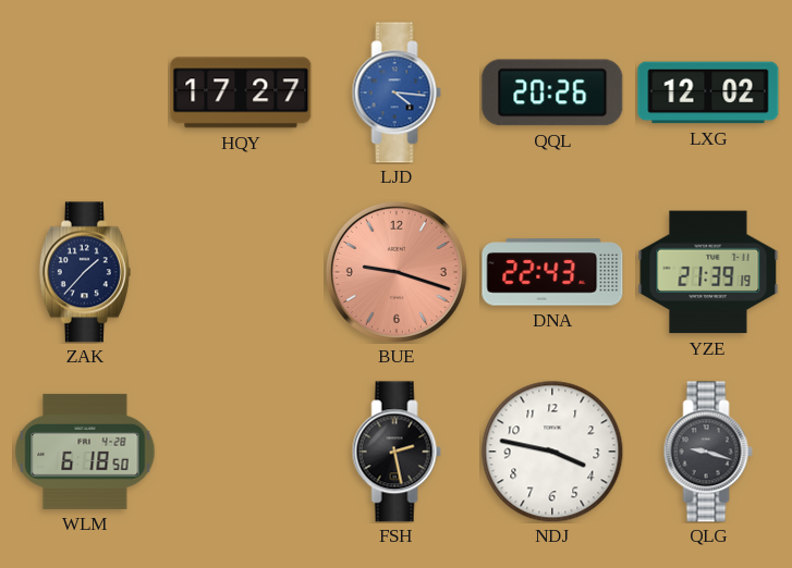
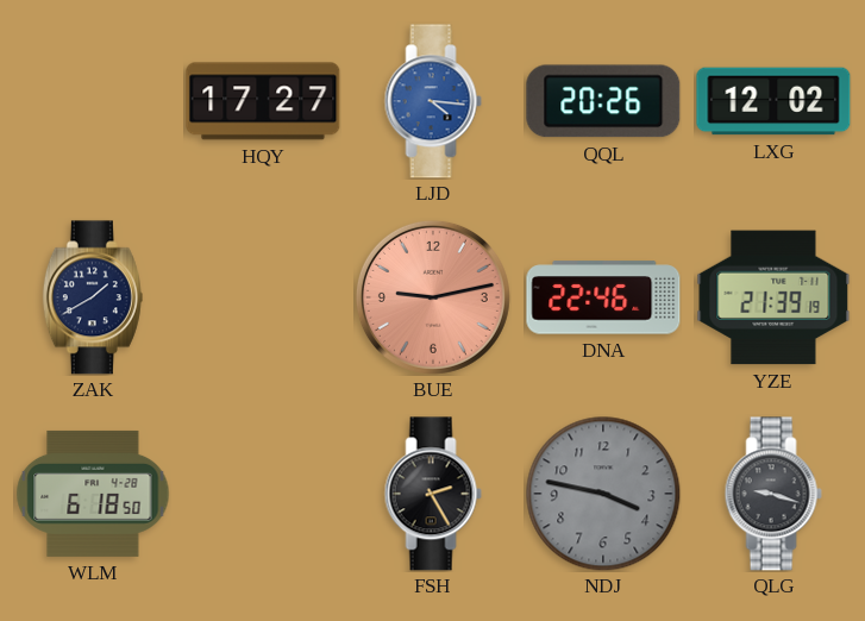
ZAK: 1:37 -> 1:40
BUE: 9:18 -> 9:13
DNA: 22:43 -> 22:46
FSH: 2:28 -> 2:25
NDJ dial: white -> grey
